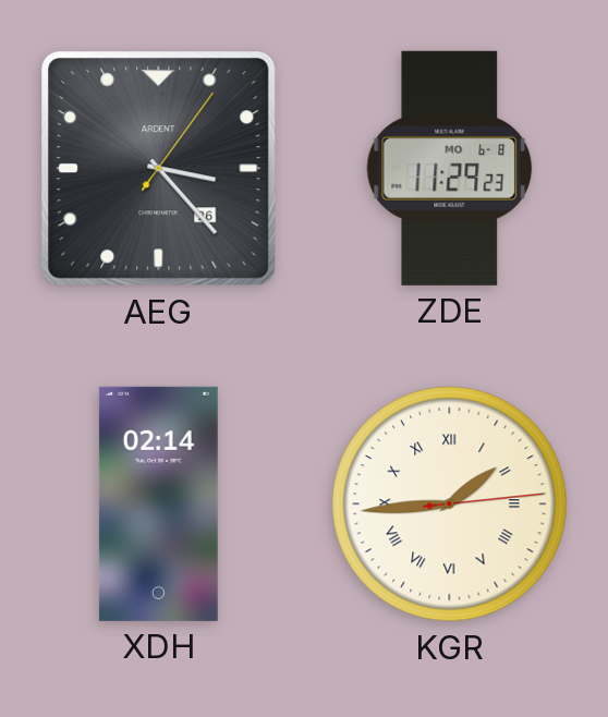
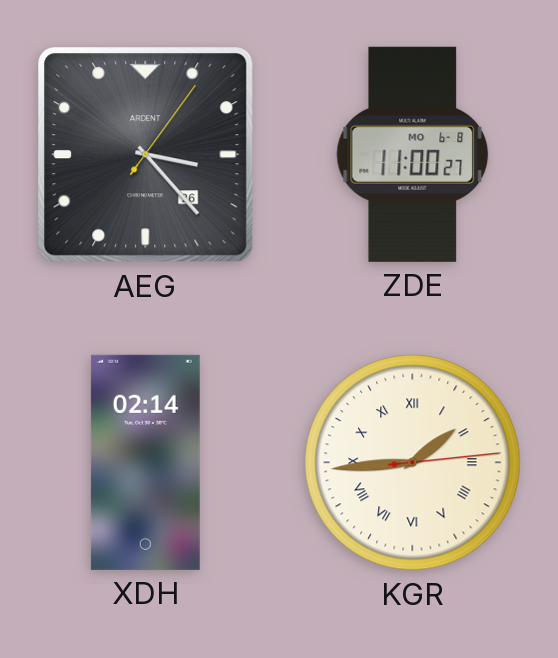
ZDE: 11:29 -> 11:00
